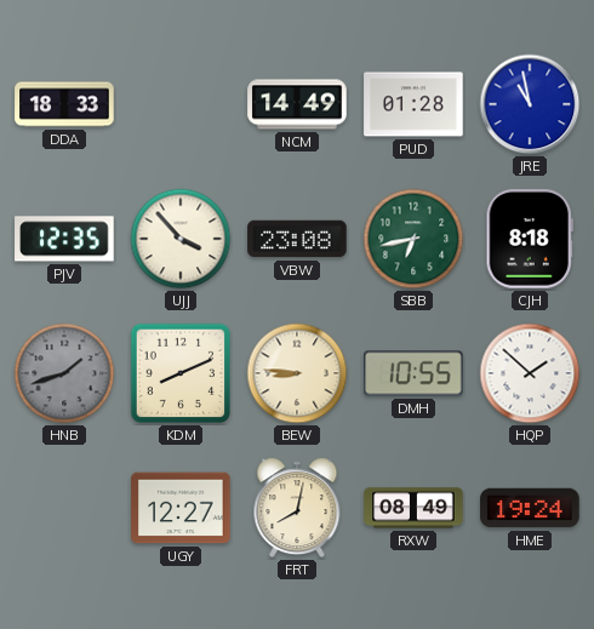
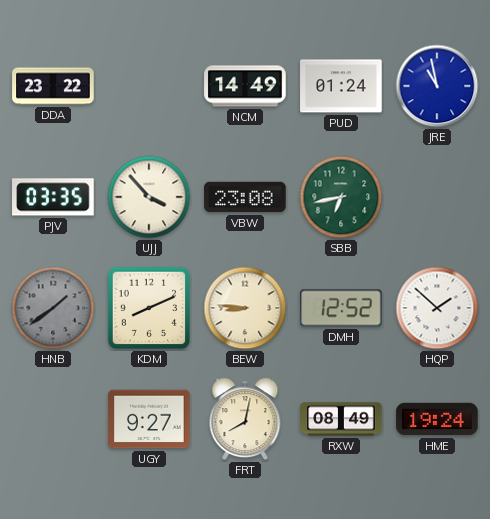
DDA: 18:33 -> 23:22
PUD: 01:28 -> 01:24
PJV: 12:35 -> 03:35
CJH: 8:18 -> none
HNB: 1:42 -> 1:39
DMH: 10:55 -> 12:52
UGY: 12:27 -> 9:27
